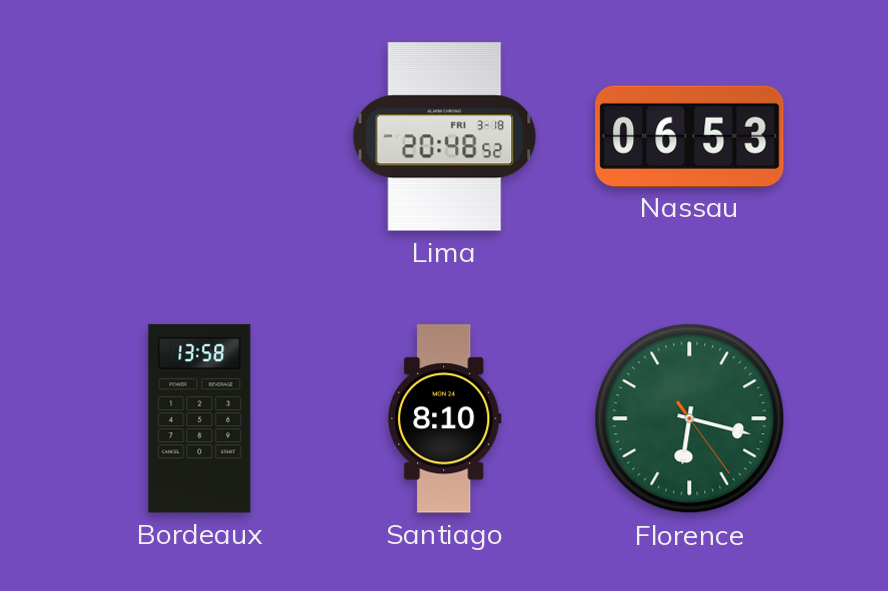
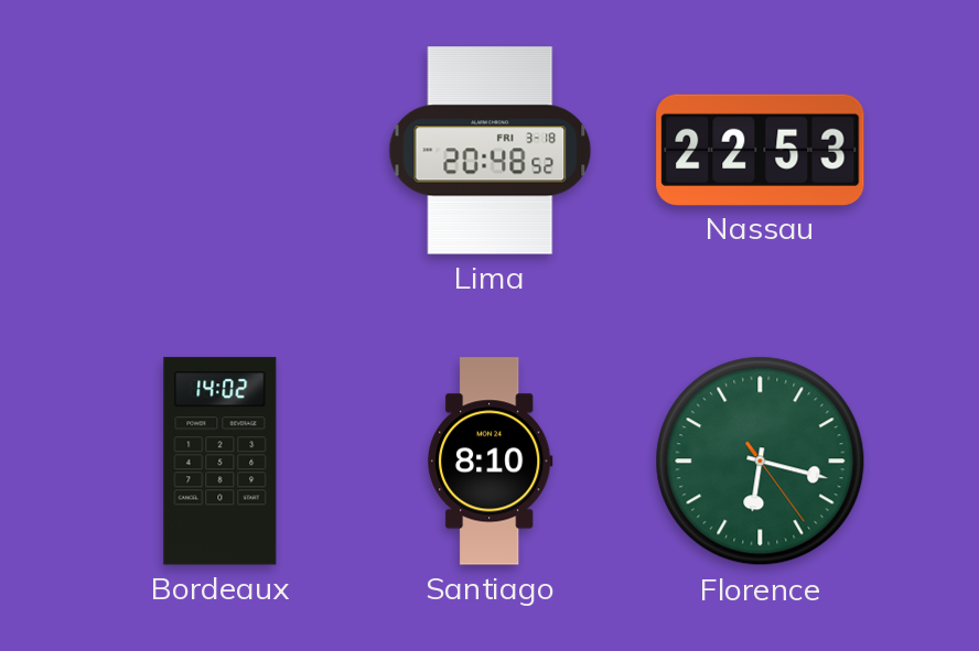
Nassau: 06:53 -> 22:53
Bordeaux: 13:58 -> 14:02
